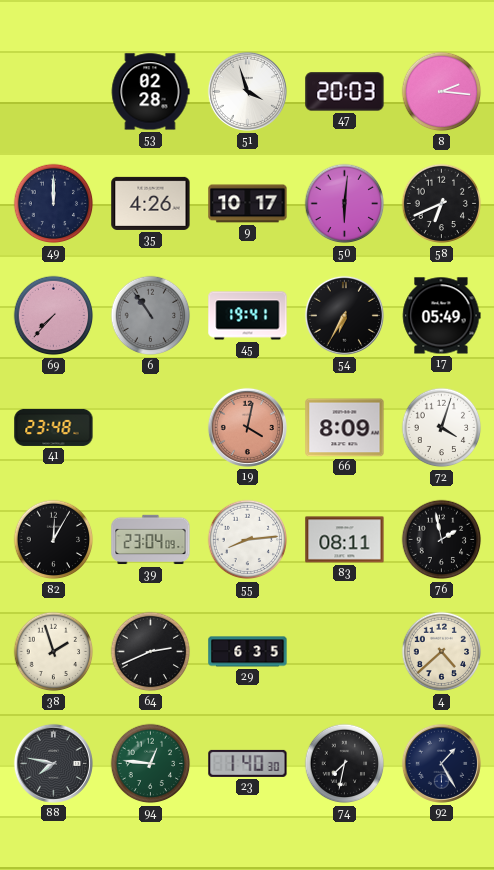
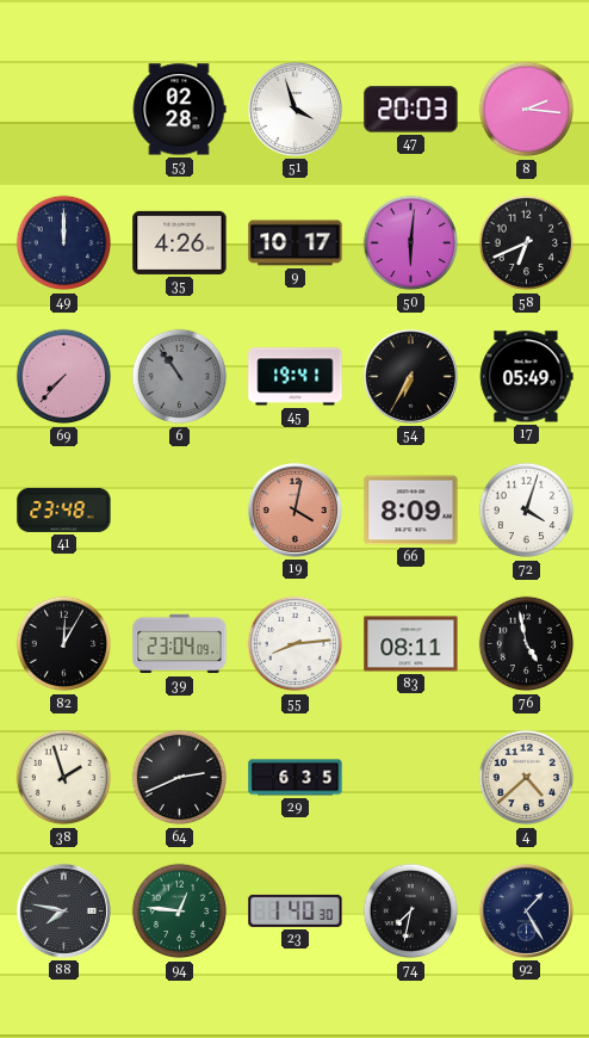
76: 1:58 -> 4:58
